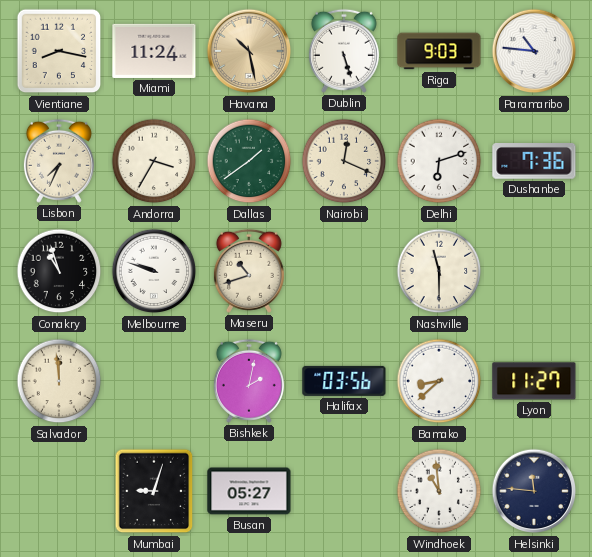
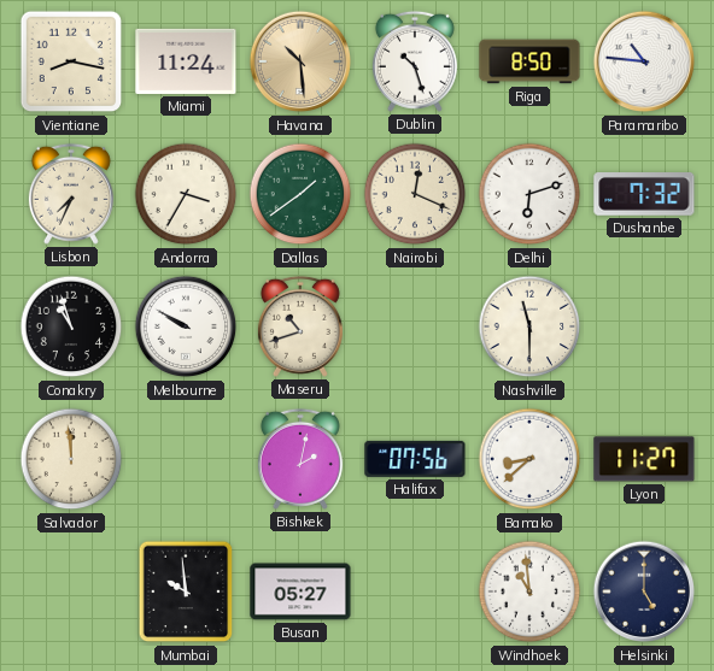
Havana: 10:28 -> 10:29
Dublin: 5:27 -> 10:27
Riga: 9:03 -> 8:50
Dushanbe: 7:36 -> 7:32
Melbourne: 9:48 -> 9:50
Halifax: 03:56 -> 07:56
Mumbai: 9:03 -> 9:59
Helsinki: 11:46 -> 5:00
